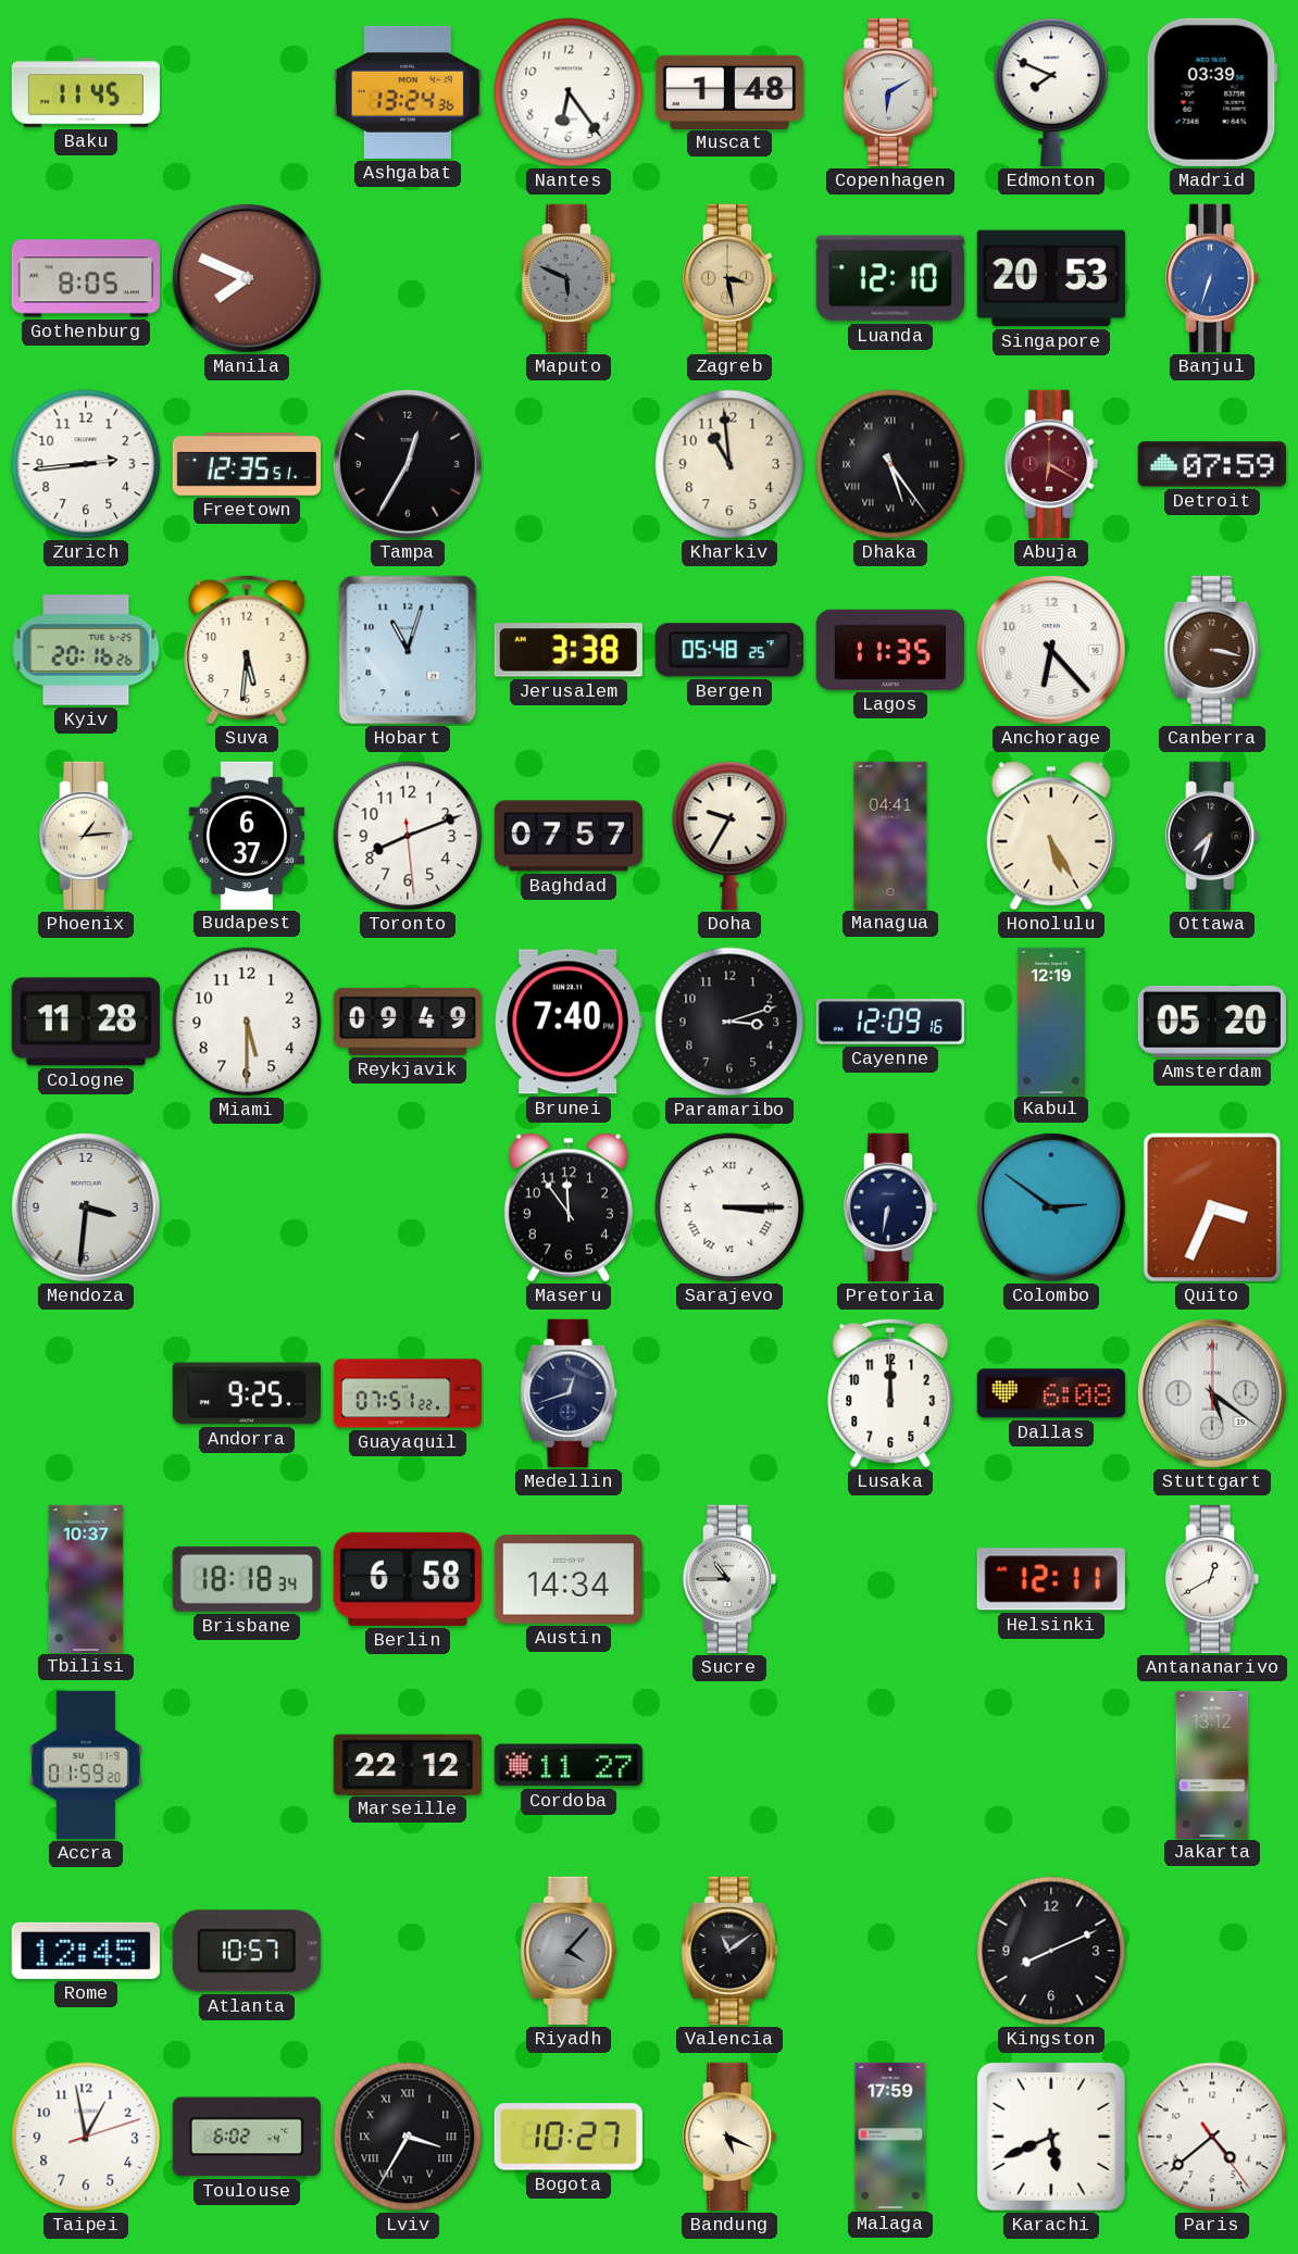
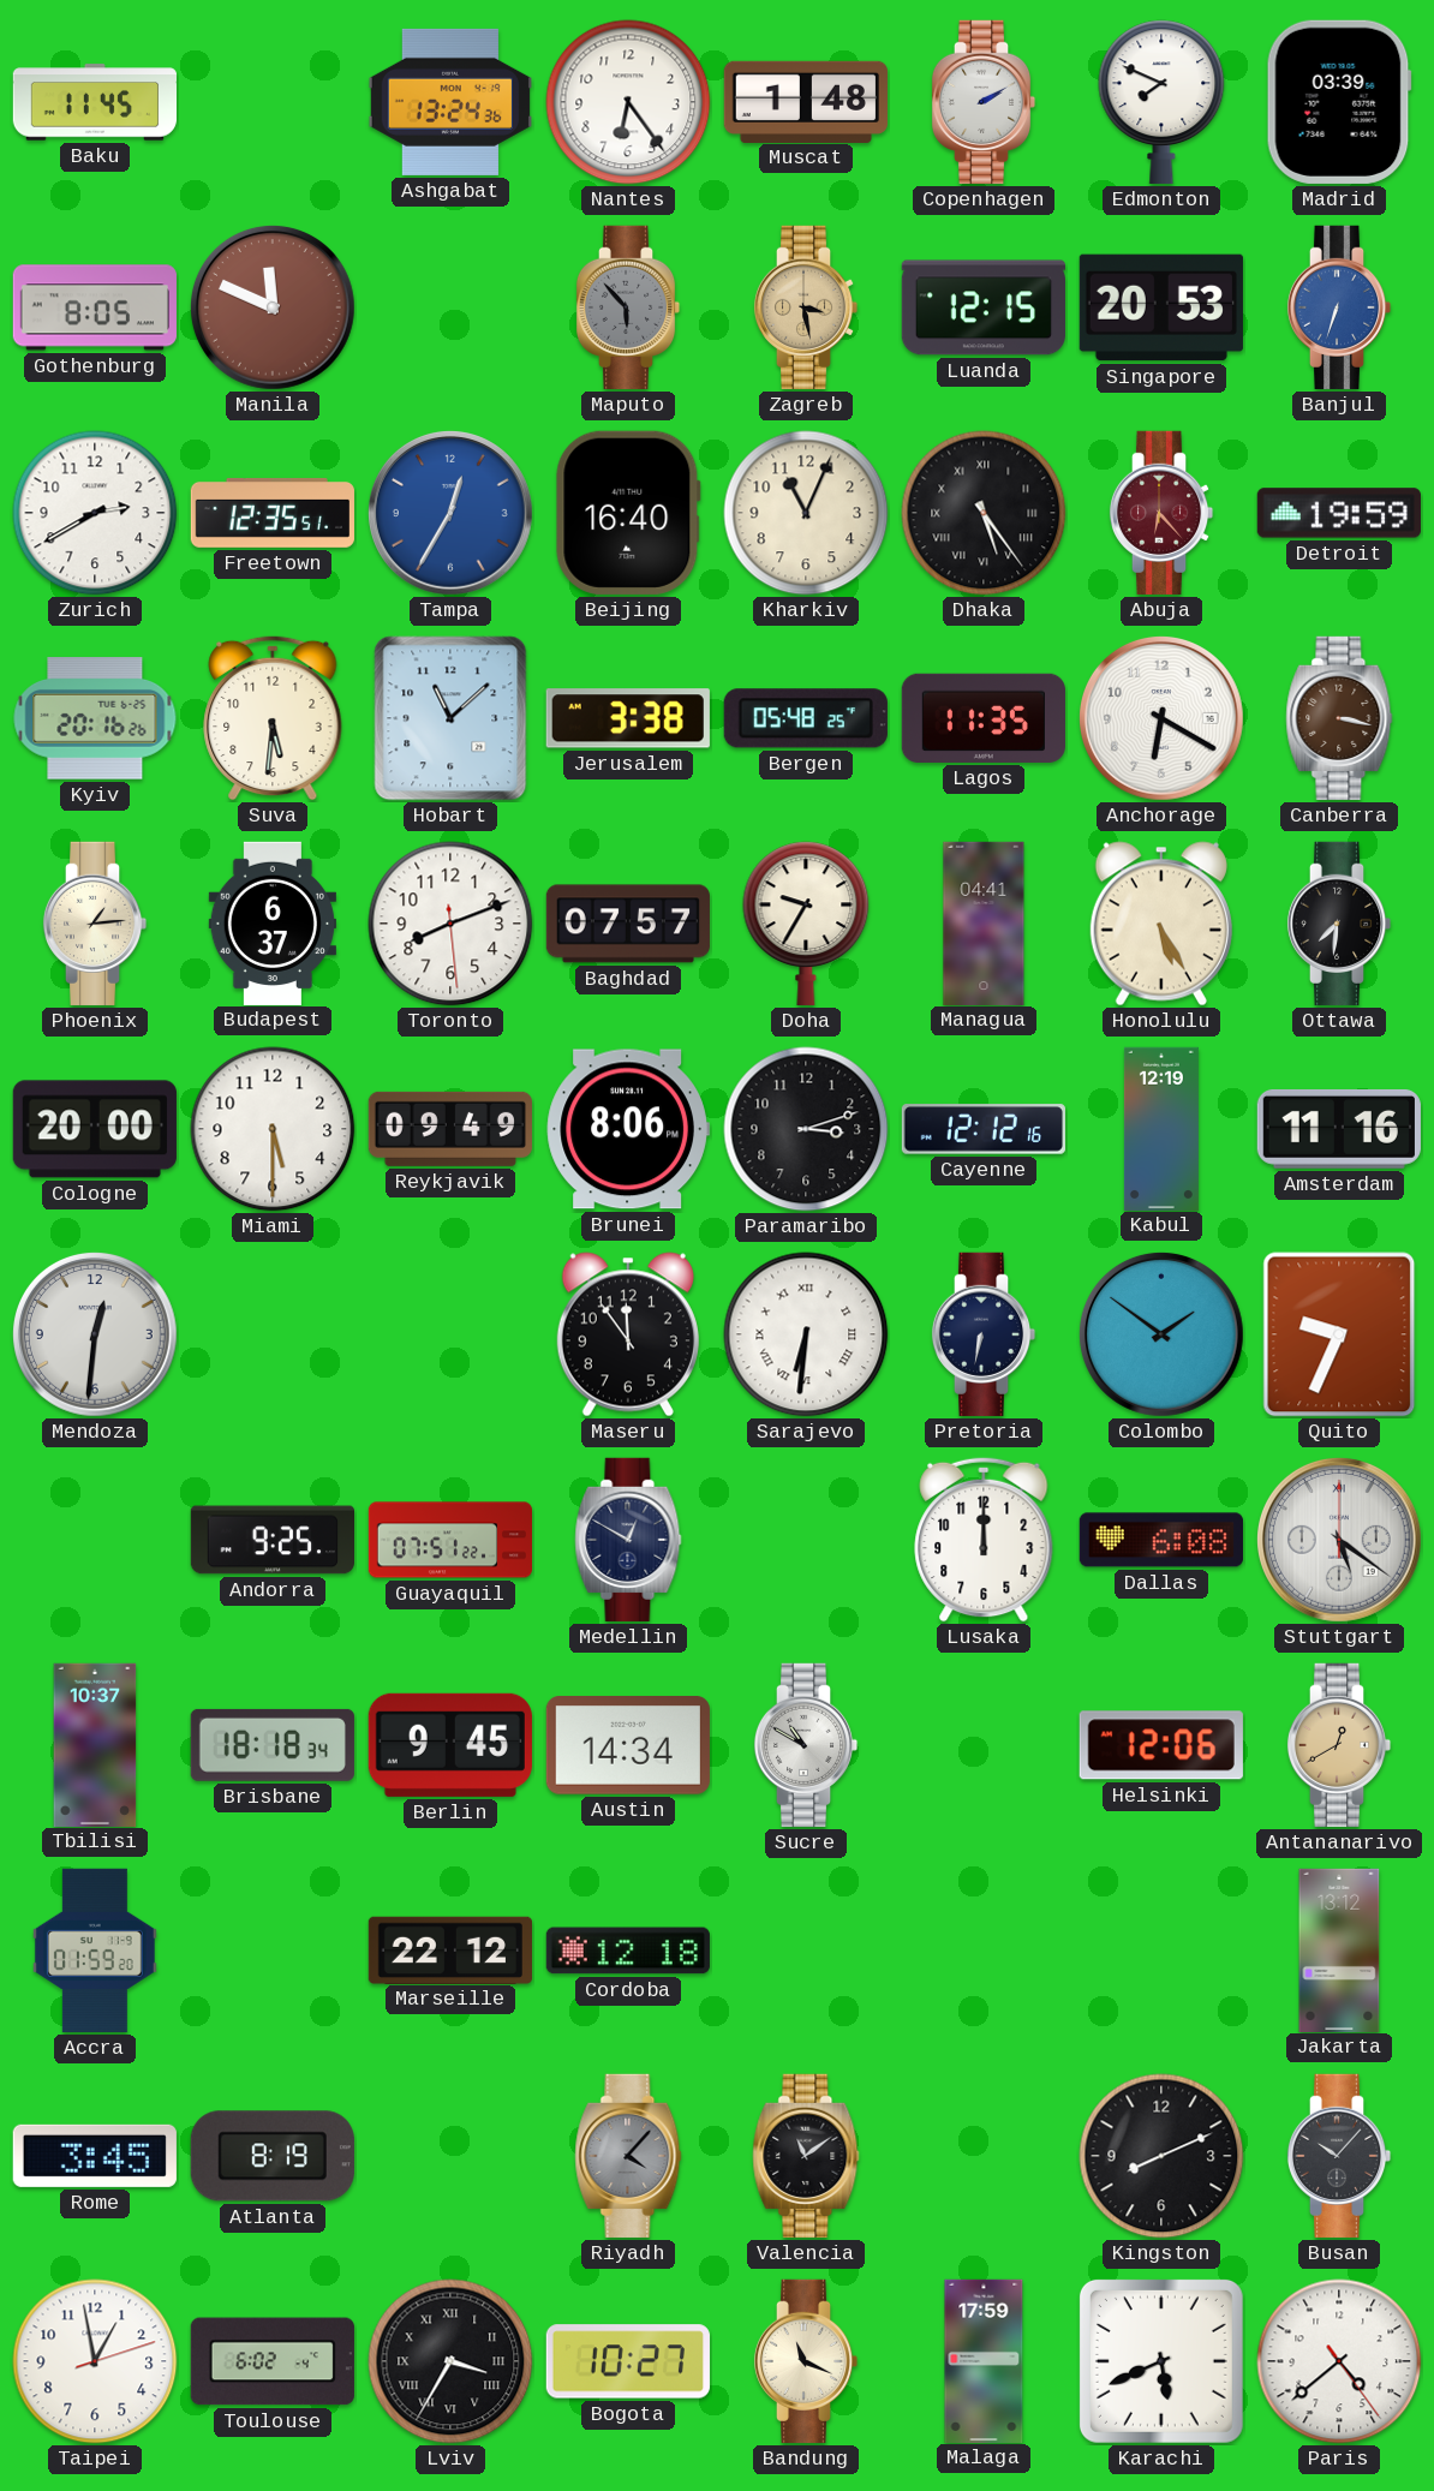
Copenhagen: 6:10 -> 2:10
Manila: 7:49 -> 11:49
Maputo: 5:49 -> 5:53
Luanda: 12:10 -> 12:15
Zurich: 2:44 -> 2:40
Tampa dial: black -> blue
Beijing: none -> 16:40
Kharkiv: 10:59 -> 11:04
Abuja: 6:20 -> 6:23
Detroit: 07:59 -> 19:59
Hobart: 11:03 -> 11:08
Anchorage: 6:23 -> 6:20
Ottawa: 7:33 -> 7:31
Cologne: 11:28 -> 20:00
Brunei: 7:40 -> 8:06
Cayenne: 12:09 -> 12:12
Amsterdam: 05:20 -> 11:16
Mendoza: 3:31 -> 12:31
Sarajevo: 3:15 -> 6:31
Colombo: 2:51 -> 1:51
Quito: 3:34 -> 9:34
Medellin: 12:42 -> 12:50
Berlin: 6:58 -> 9:45
Sucre: 10:45 -> 10:50
Helsinki: 12:11 -> 12:06
Antananarivo dial: white -> champagne
Cordoba: 11:27 -> 12:18
Rome: 12:45 -> 3:45
Atlanta: 10:57 -> 8:19
Busan: none -> 10:07
Bandung: 5:19 -> 11:19
